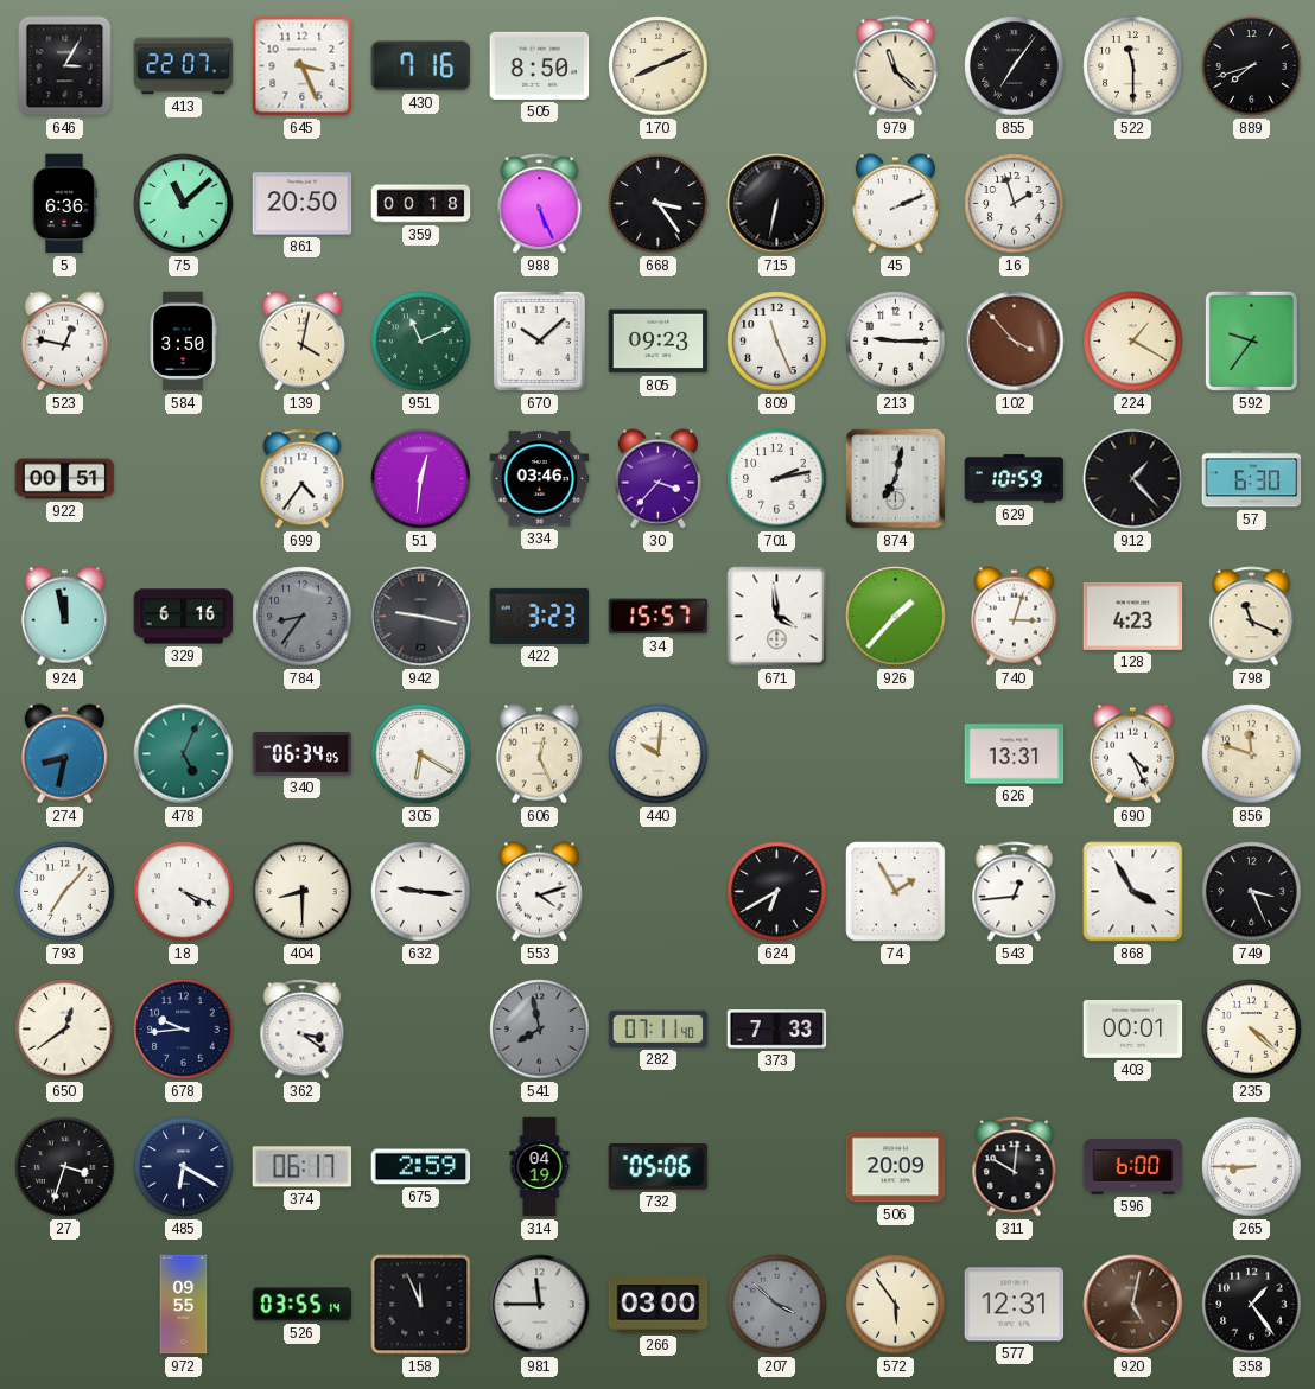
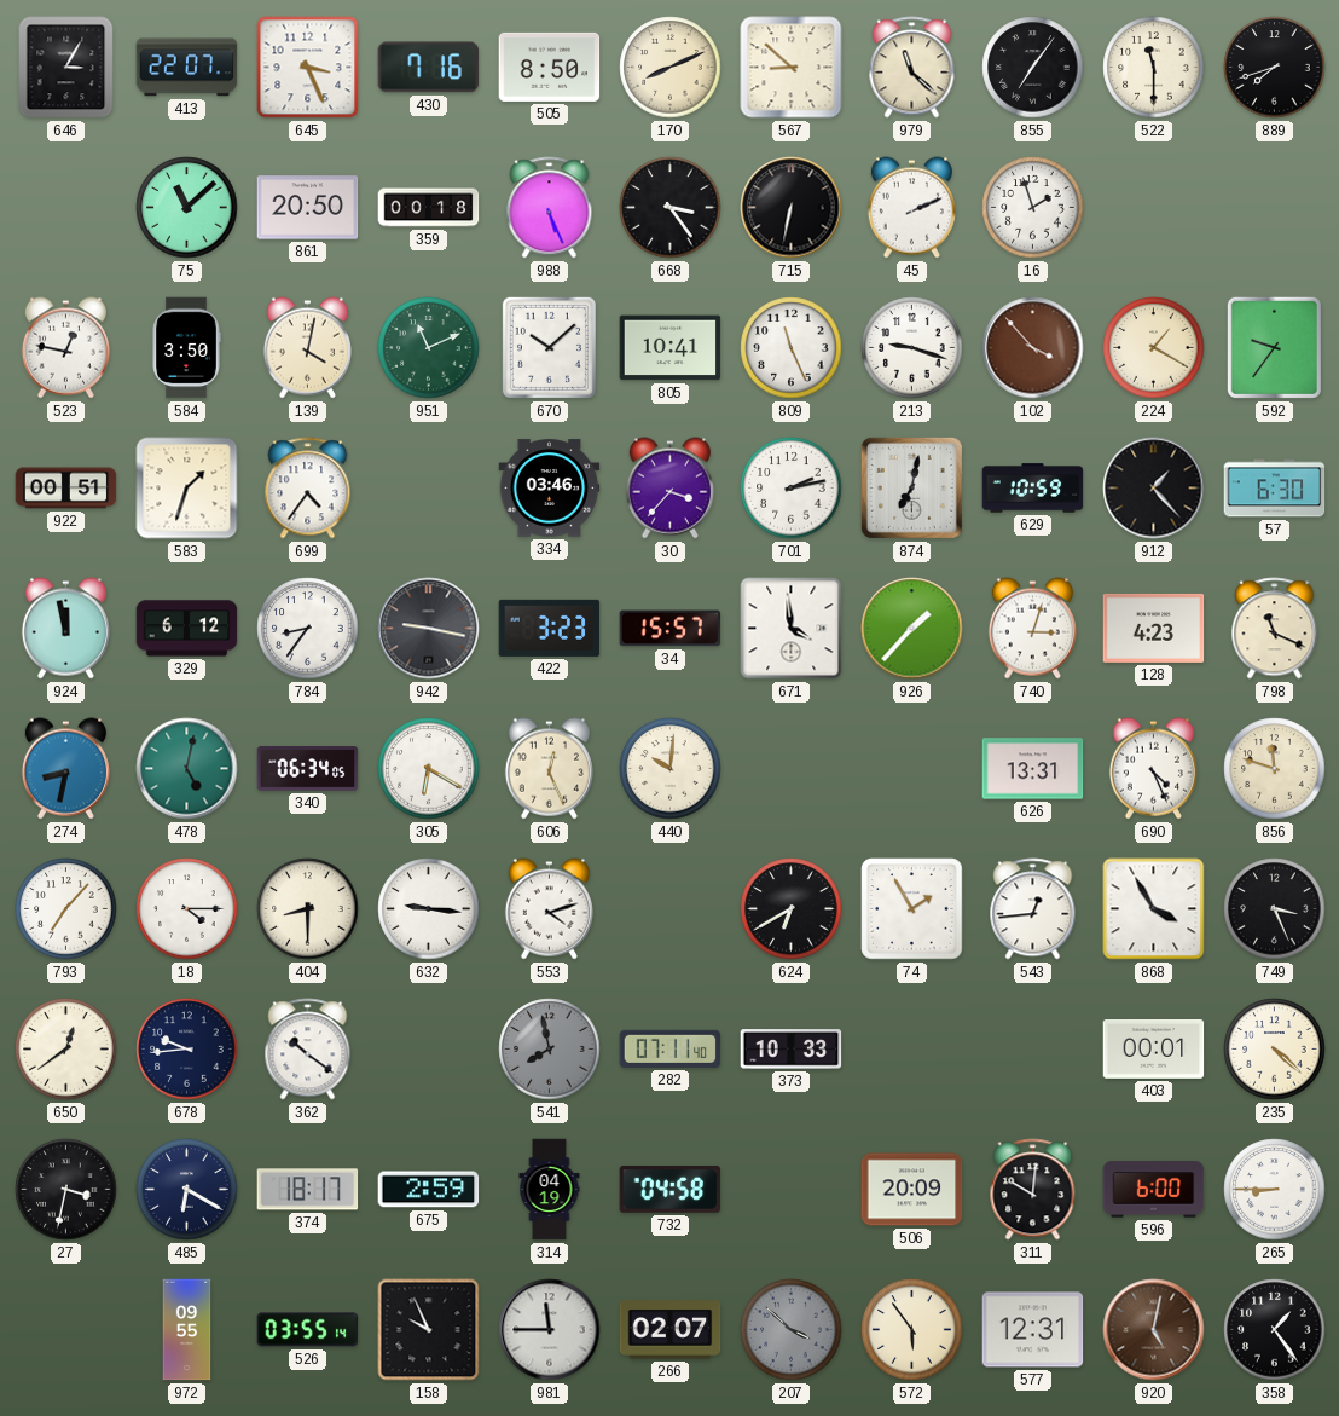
567: none -> 8:52
5: 6:36 -> none
805: 09:23 -> 10:41
213: 9:15 -> 9:18
583: none -> 1:33
51: 12:31 -> none
329: 6:16 -> 6:12
784 dial: grey -> white
478: 5:04 -> 5:02
18: 4:19 -> 4:15
362: 3:21 -> 10:21
373: 7:33 -> 10:33
27: 3:33 -> 3:32
374: 06:17 -> 18:17
732: 05:06 -> 04:58
158: 11:56 -> 9:56
266: 03:00 -> 02:07
